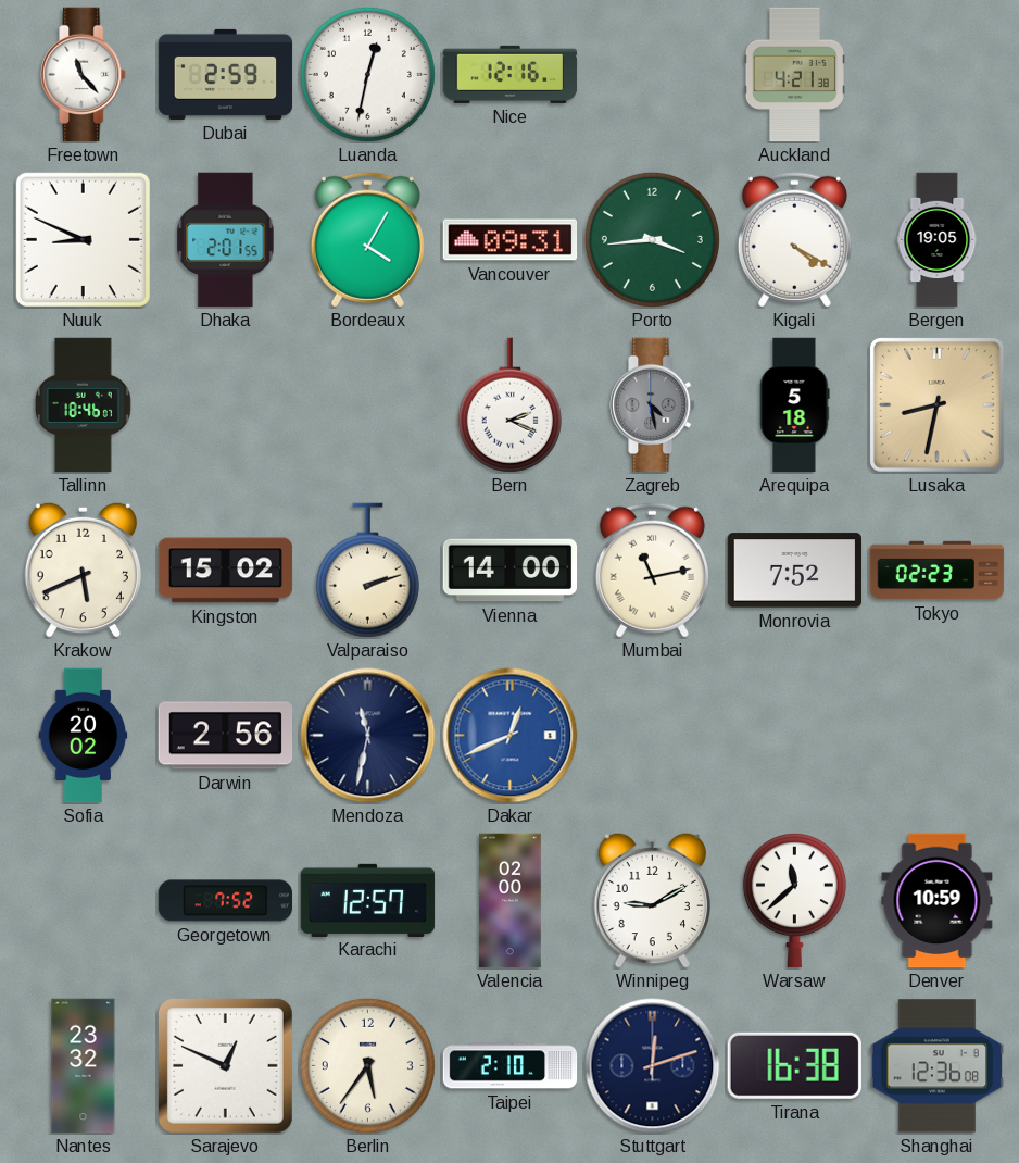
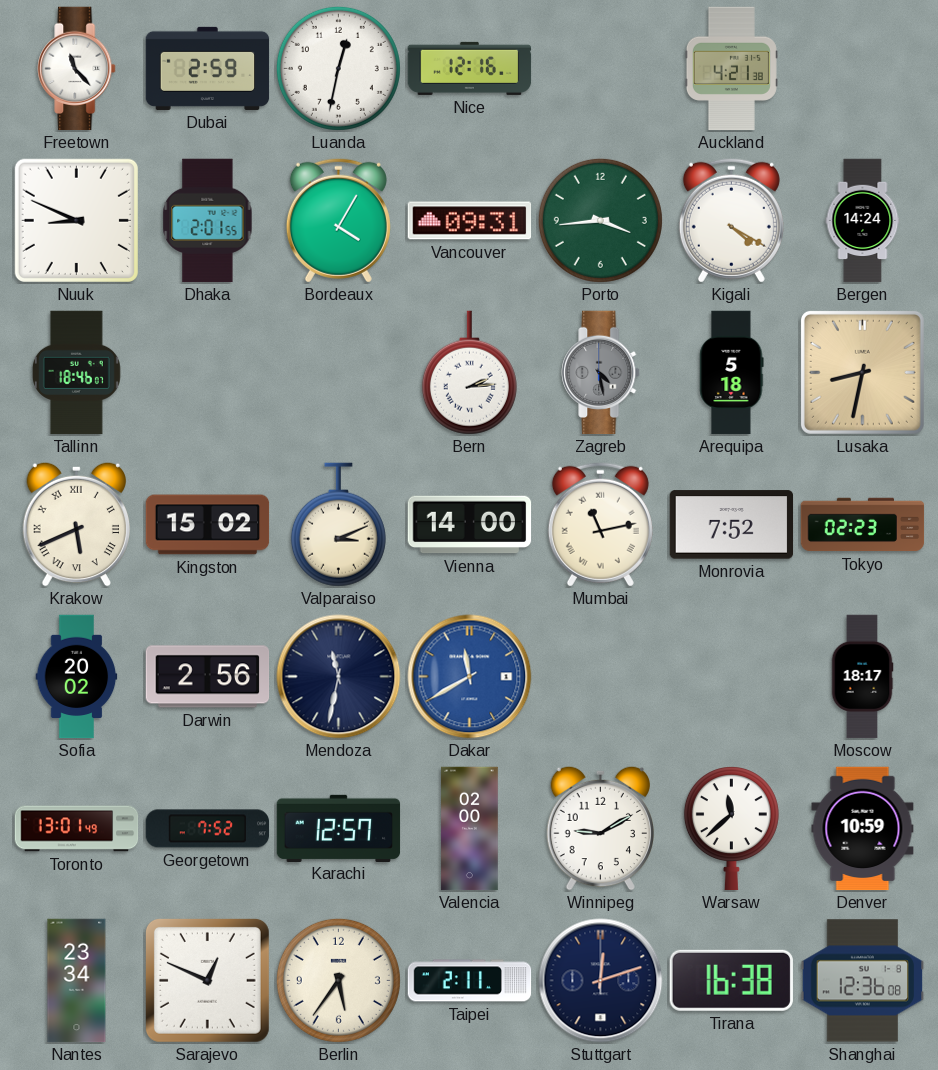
Bergen: 19:05 -> 14:24
Bern: 2:19 -> 2:14
Krakow numerals: Arabic -> Roman
Valparaiso: 2:12 -> 3:11
Dakar: 12:41 -> 11:40
Moscow: none -> 18:17
Toronto: none -> 13:01
Nantes: 23:32 -> 23:34
Taipei: 2:10 -> 2:11
